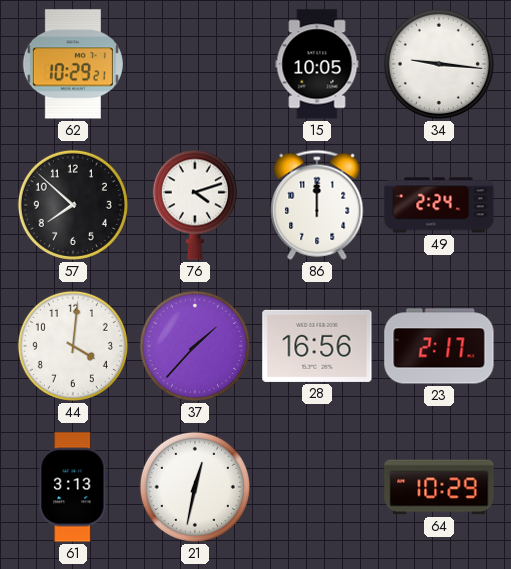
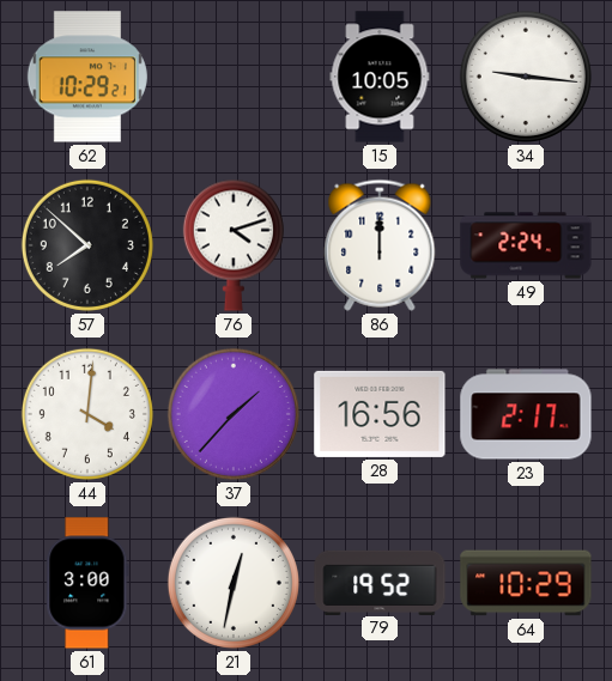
61: 3:13 -> 3:00
79: none -> 19:52
